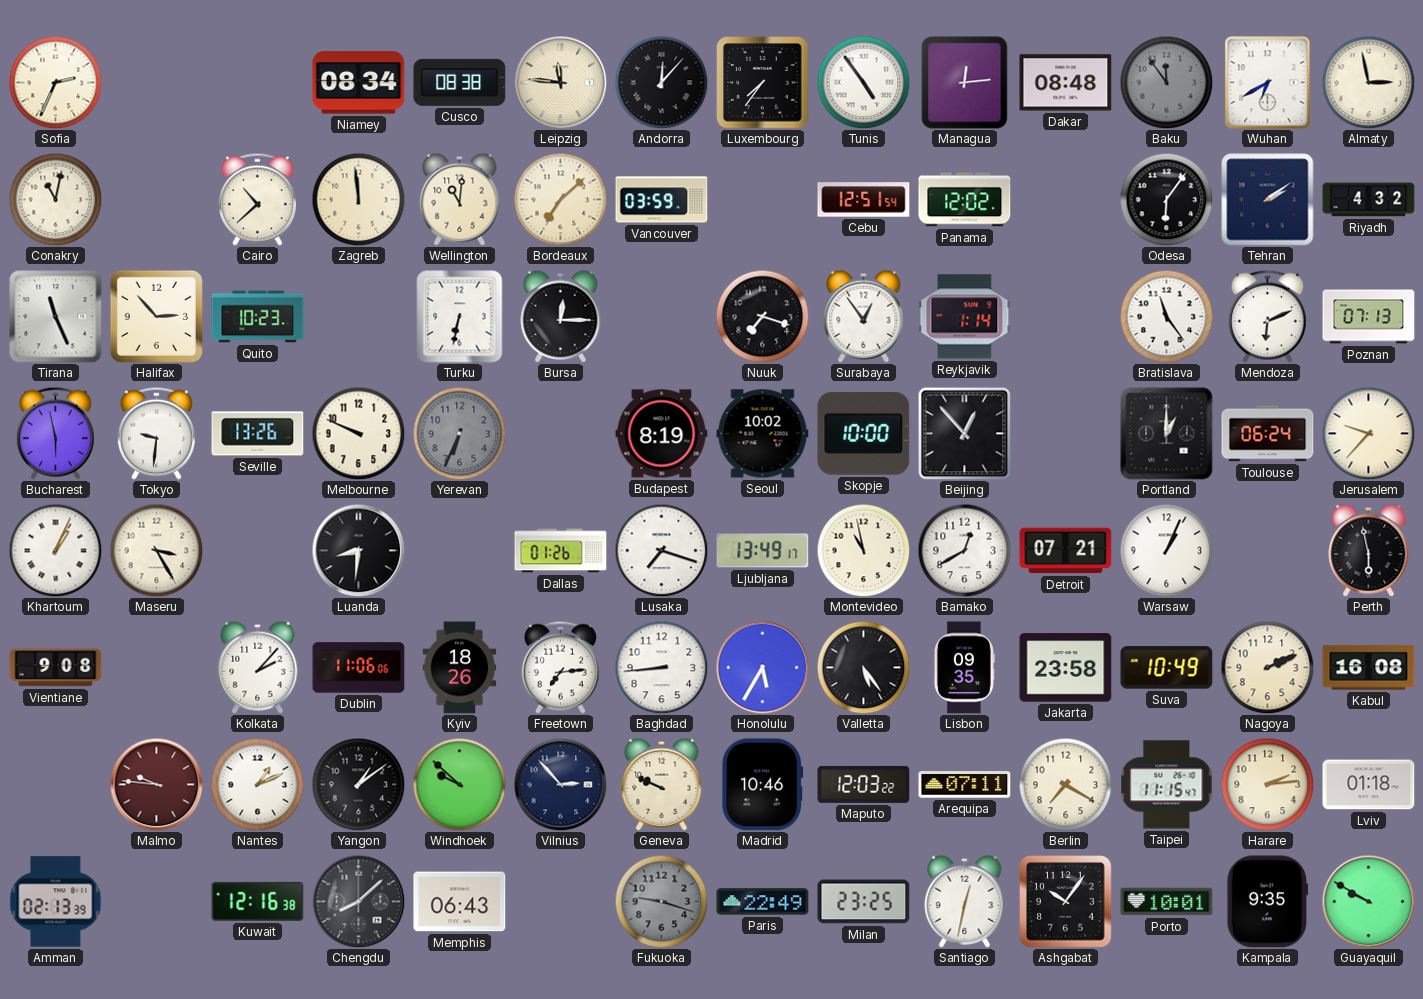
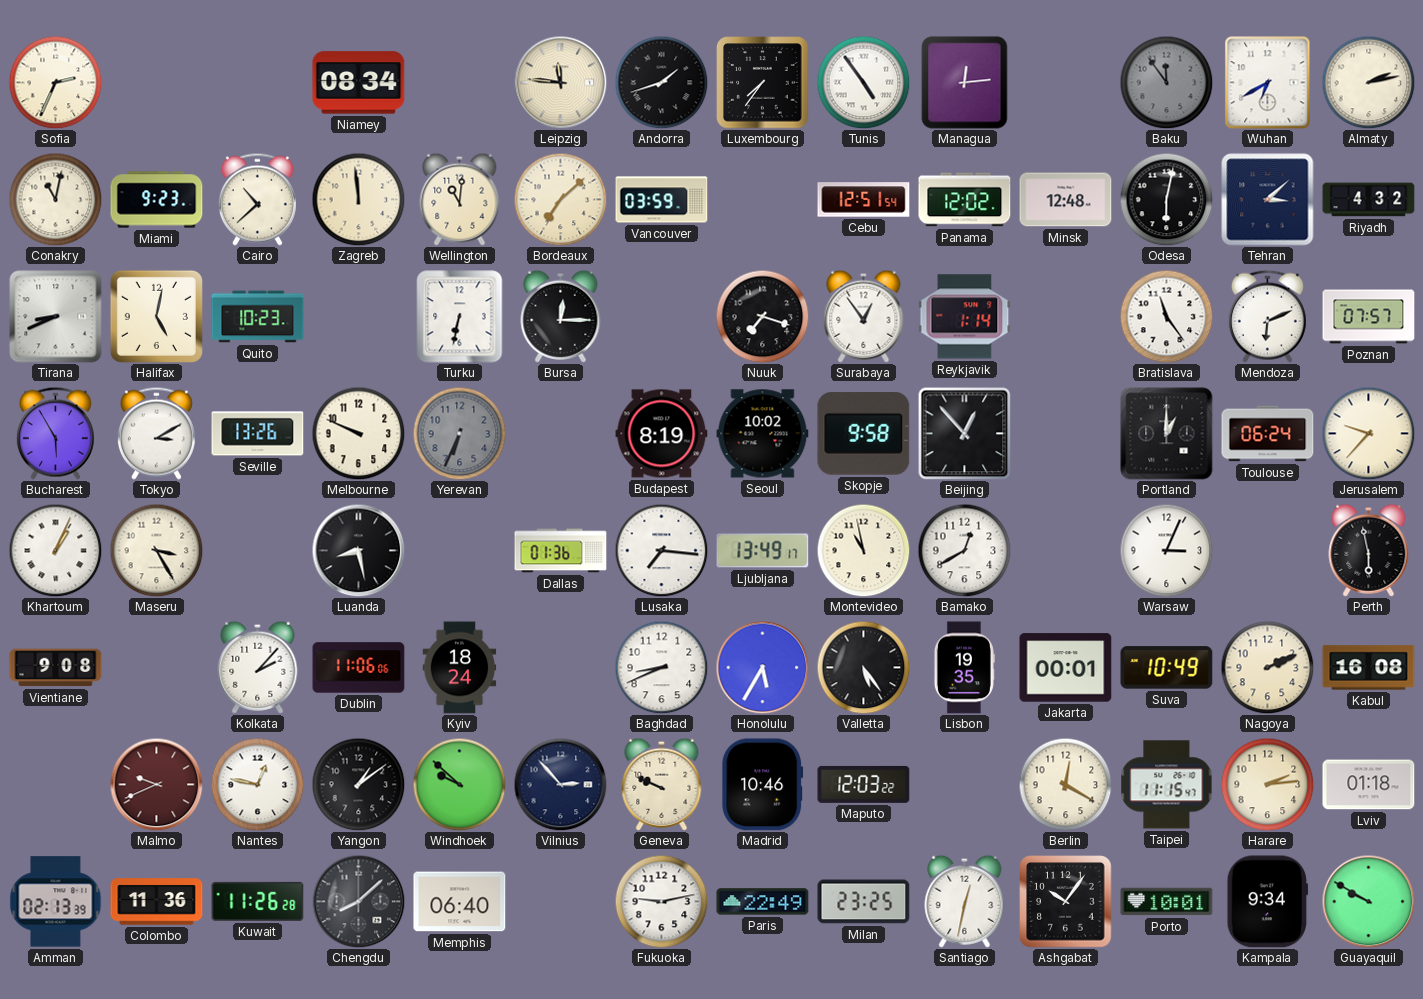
Cusco: 08:38 -> none
Andorra: 12:07 -> 1:42
Dakar: 08:48 -> none
Almaty: 2:58 -> 2:13
Miami: none -> 9:23
Minsk: none -> 12:48
Odesa: 6:06 -> 6:02
Tehran: 2:09 -> 3:08
Tirana: 11:26 -> 8:41
Halifax: 2:53 -> 5:02
Poznan: 07:13 -> 07:57
Bucharest: 5:58 -> 5:55
Tokyo: 9:31 -> 3:10
Skopje: 10:00 -> 9:58
Luanda: 8:31 -> 8:28
Dallas: 01:26 -> 01:36
Lusaka: 7:18 -> 7:16
Detroit: 07:21 -> none
Warsaw: 1:04 -> 3:04
Kyiv: 18:26 -> 18:24
Freetown: 7:14 -> none
Baghdad: 8:44 -> 8:41
Lisbon: 09:35 -> 19:35
Jakarta: 23:58 -> 00:01
Malmo: 9:46 -> 9:41
Nantes: 1:11 -> 12:47
Arequipa: 07:11 -> none
Berlin: 7:20 -> 12:20
Colombo: none -> 11:36
Kuwait: 12:16 -> 11:26
Memphis: 06:43 -> 06:40
Fukuoka: 9:18 -> 9:13
Fukuoka dial: grey -> white
Kampala: 9:35 -> 9:34
